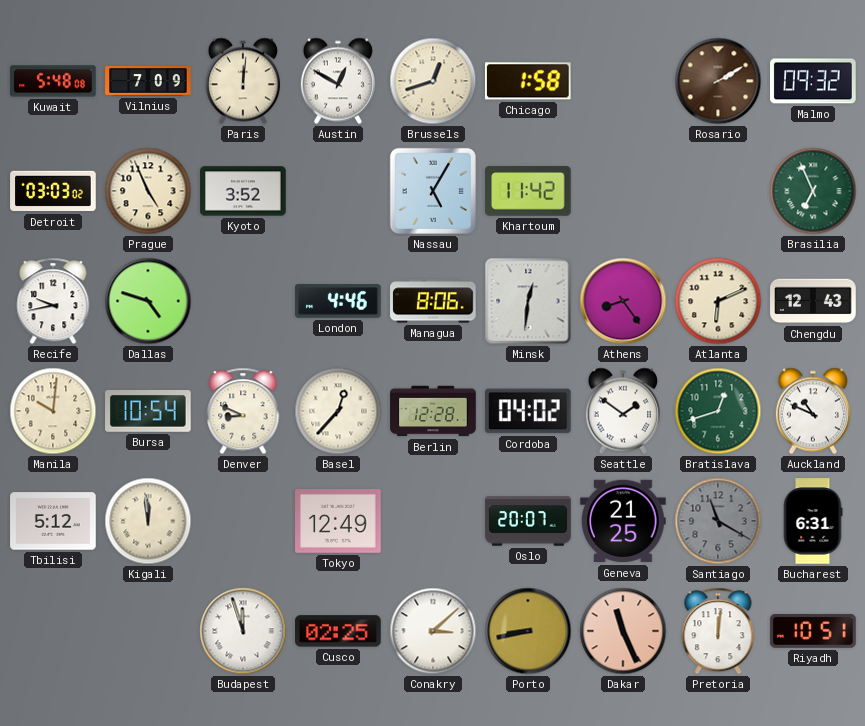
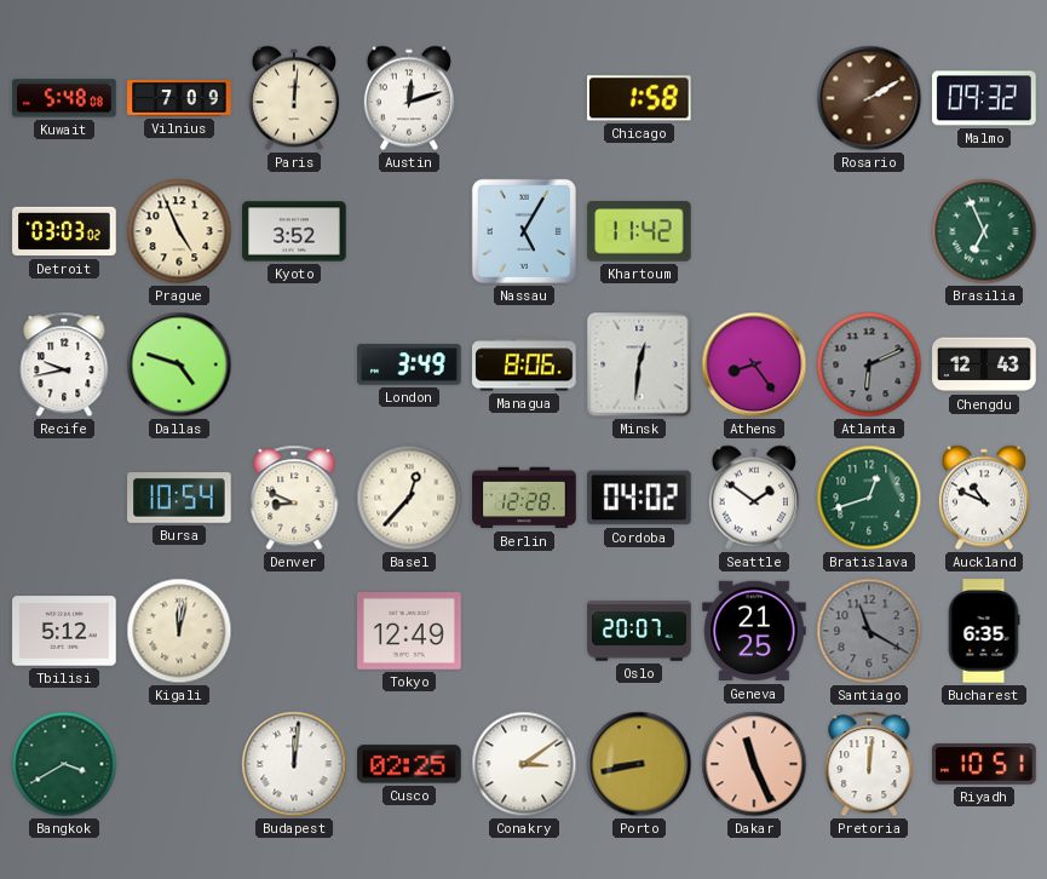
Austin: 12:50 -> 12:12
Brussels: 12:42 -> none
London: 4:46 -> 3:49
Atlanta dial: cream -> grey
Manila: 10:01 -> none
Kigali: 11:59 -> 12:02
Bucharest: 6:31 -> 6:35
Bangkok: none -> 3:40
Budapest: 11:57 -> 12:01
Conakry: 3:08 -> 3:09
